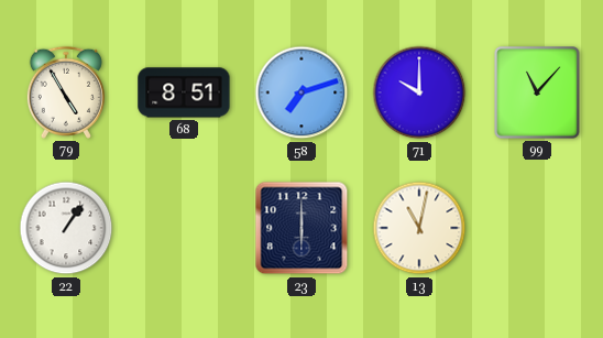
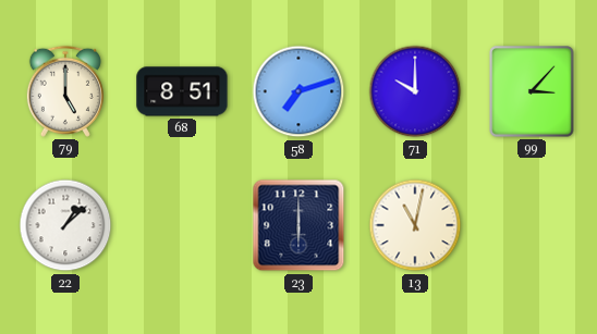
79: 4:55 -> 5:00
99: 11:07 -> 3:07
22: 1:06 -> 1:08
